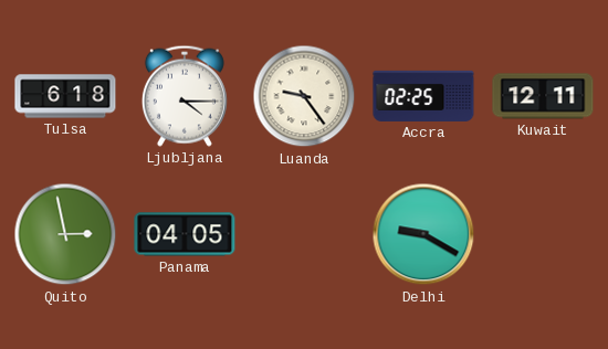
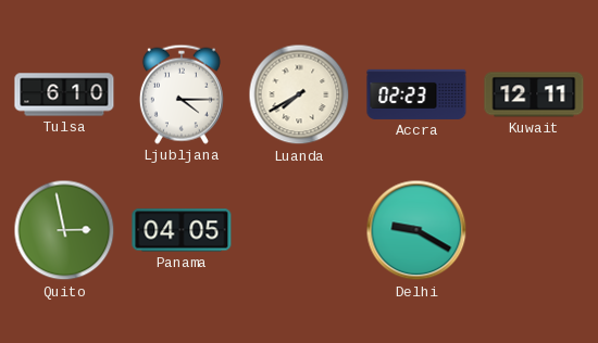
Tulsa: 6:18 -> 6:10
Luanda: 9:24 -> 7:40
Accra: 02:25 -> 02:23
